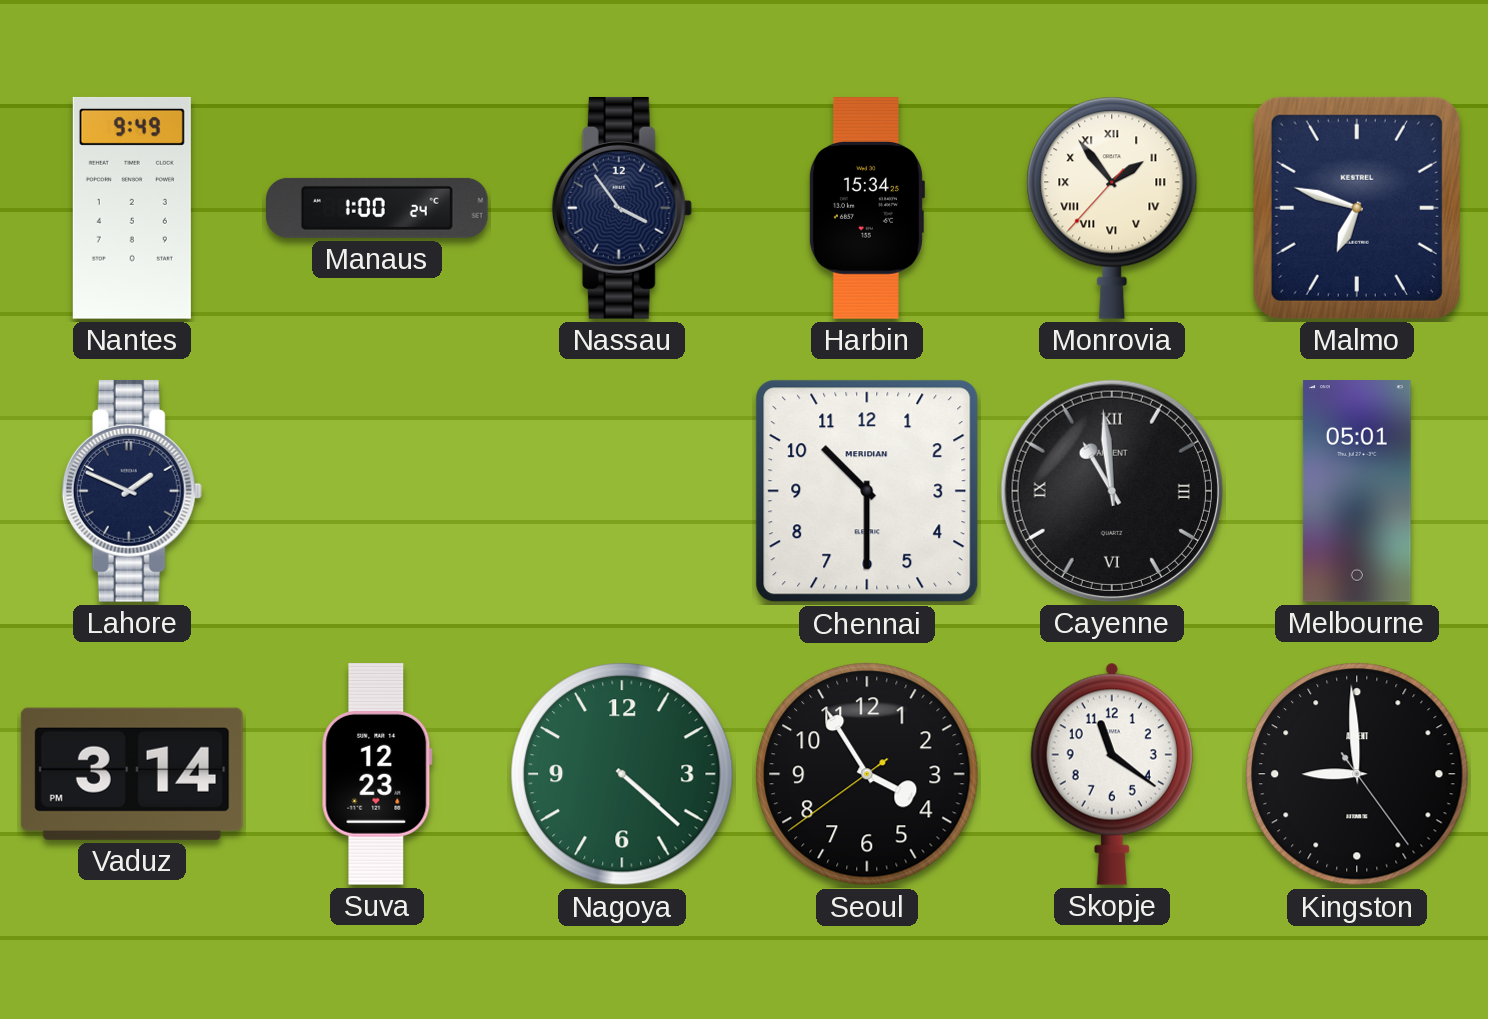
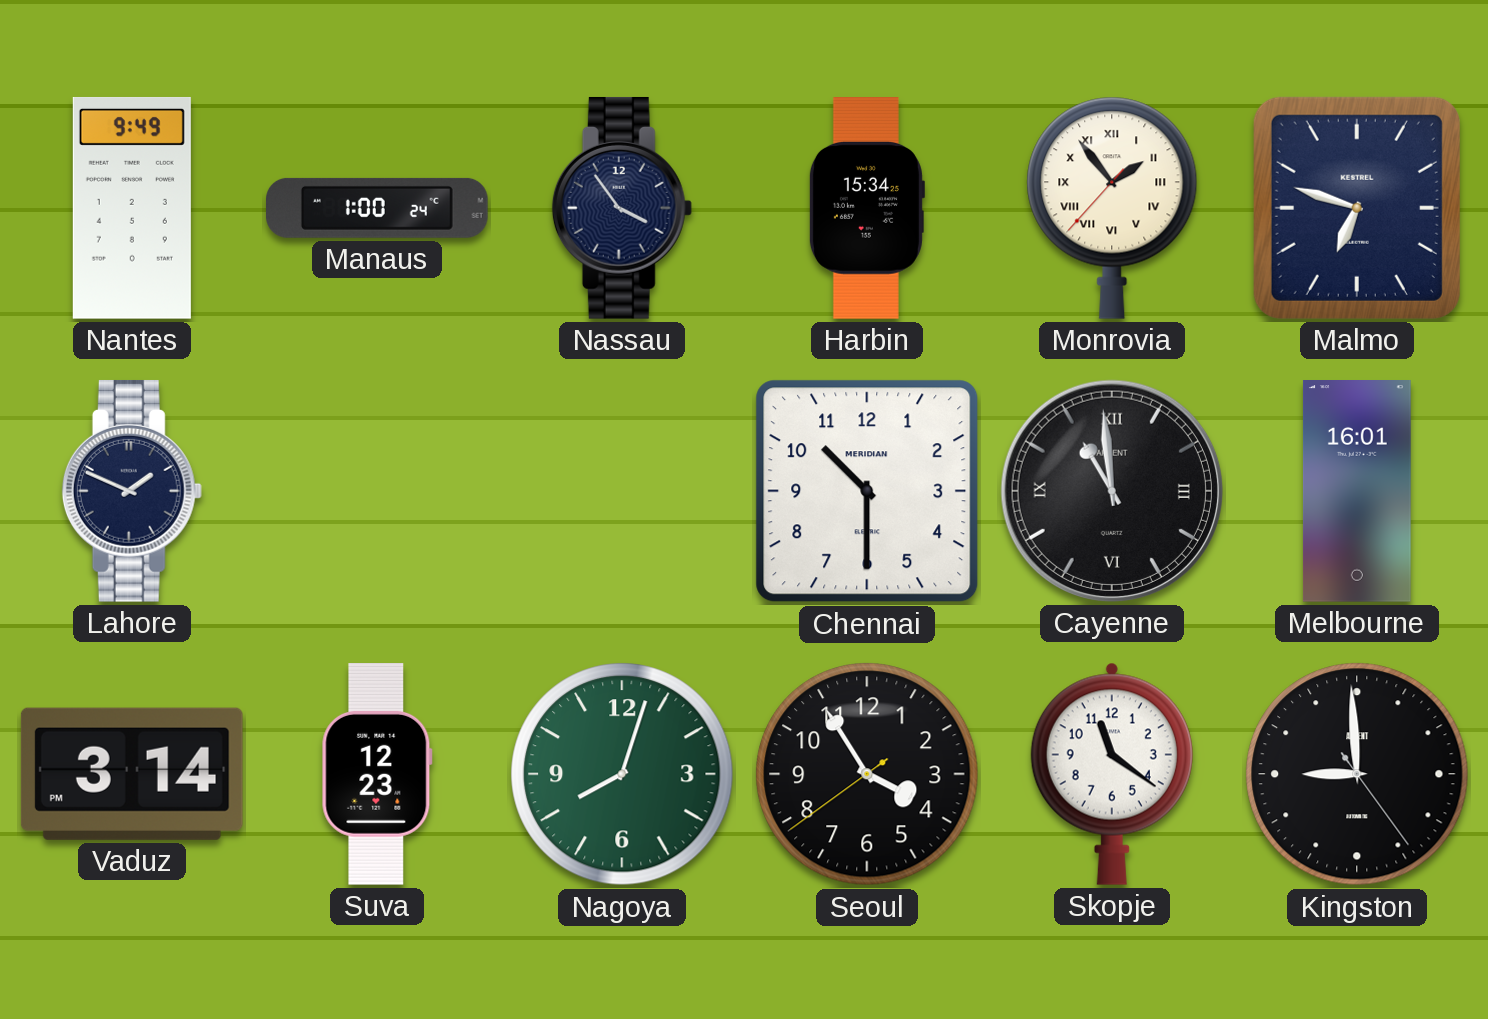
Melbourne: 05:01 -> 16:01
Nagoya: 4:22 -> 8:03
